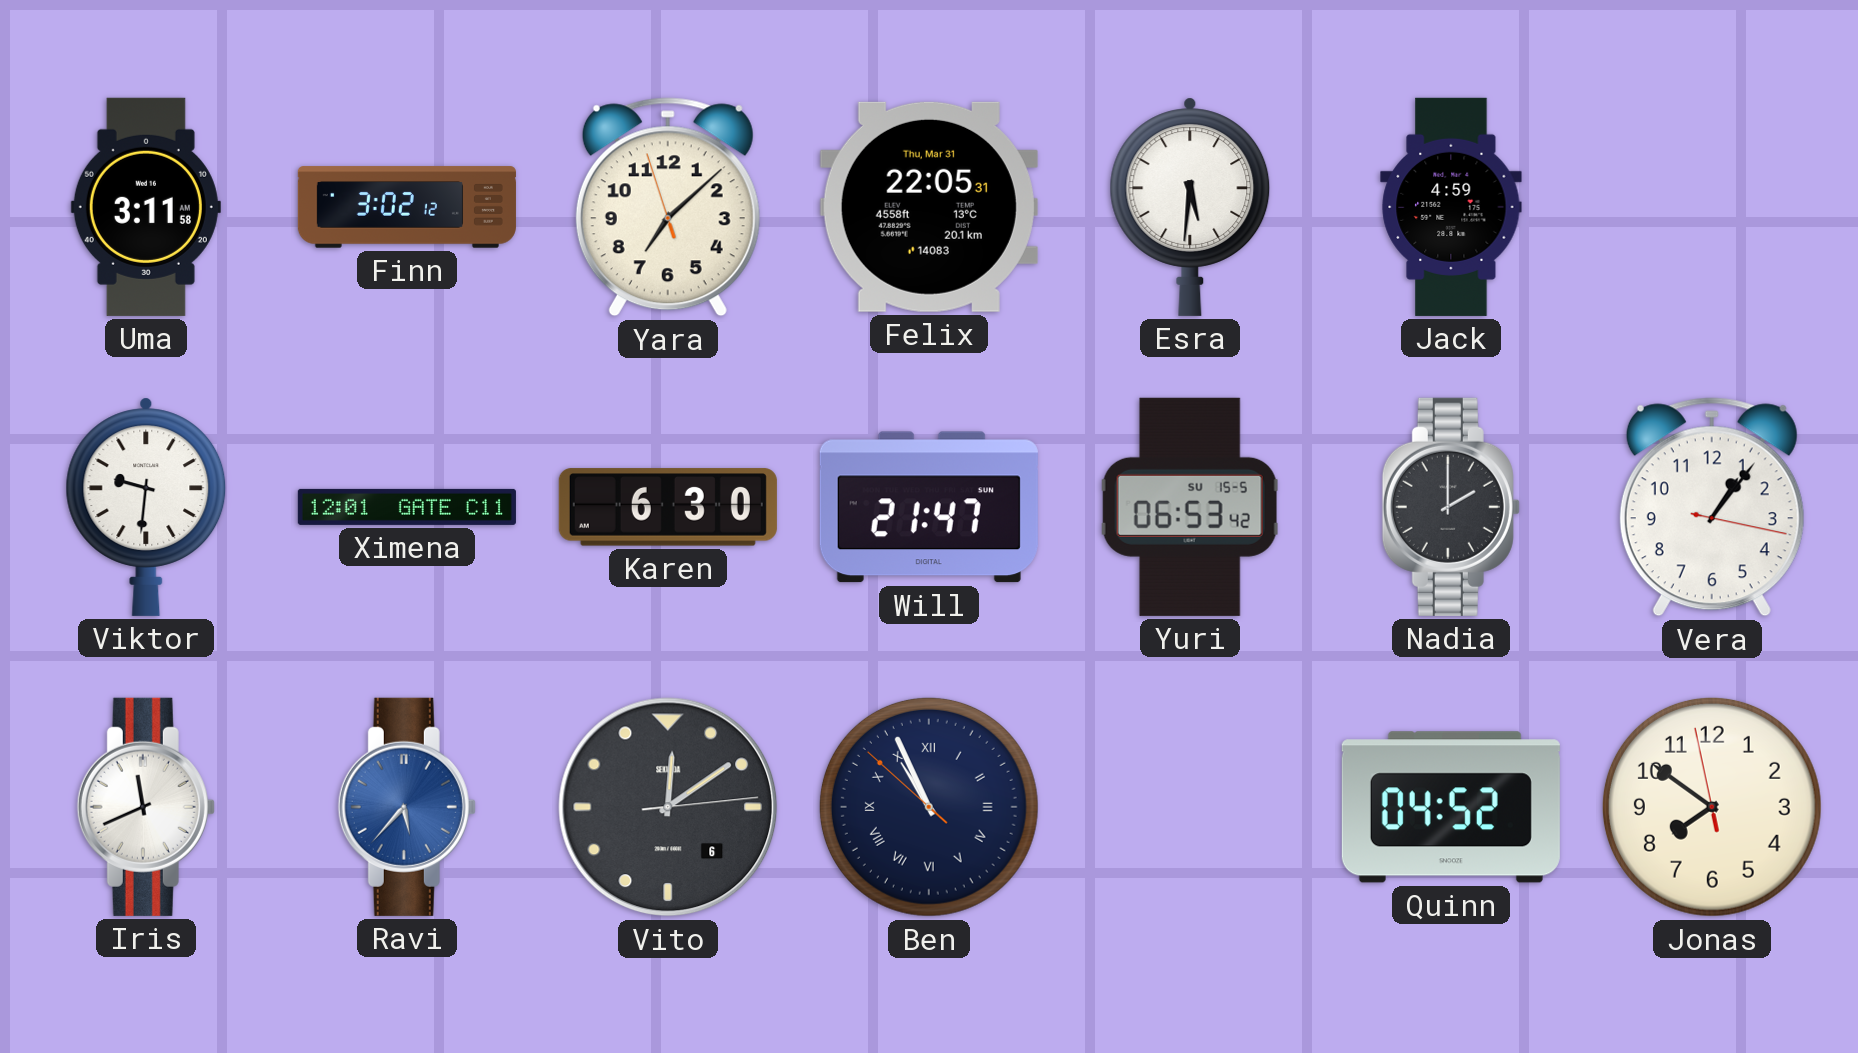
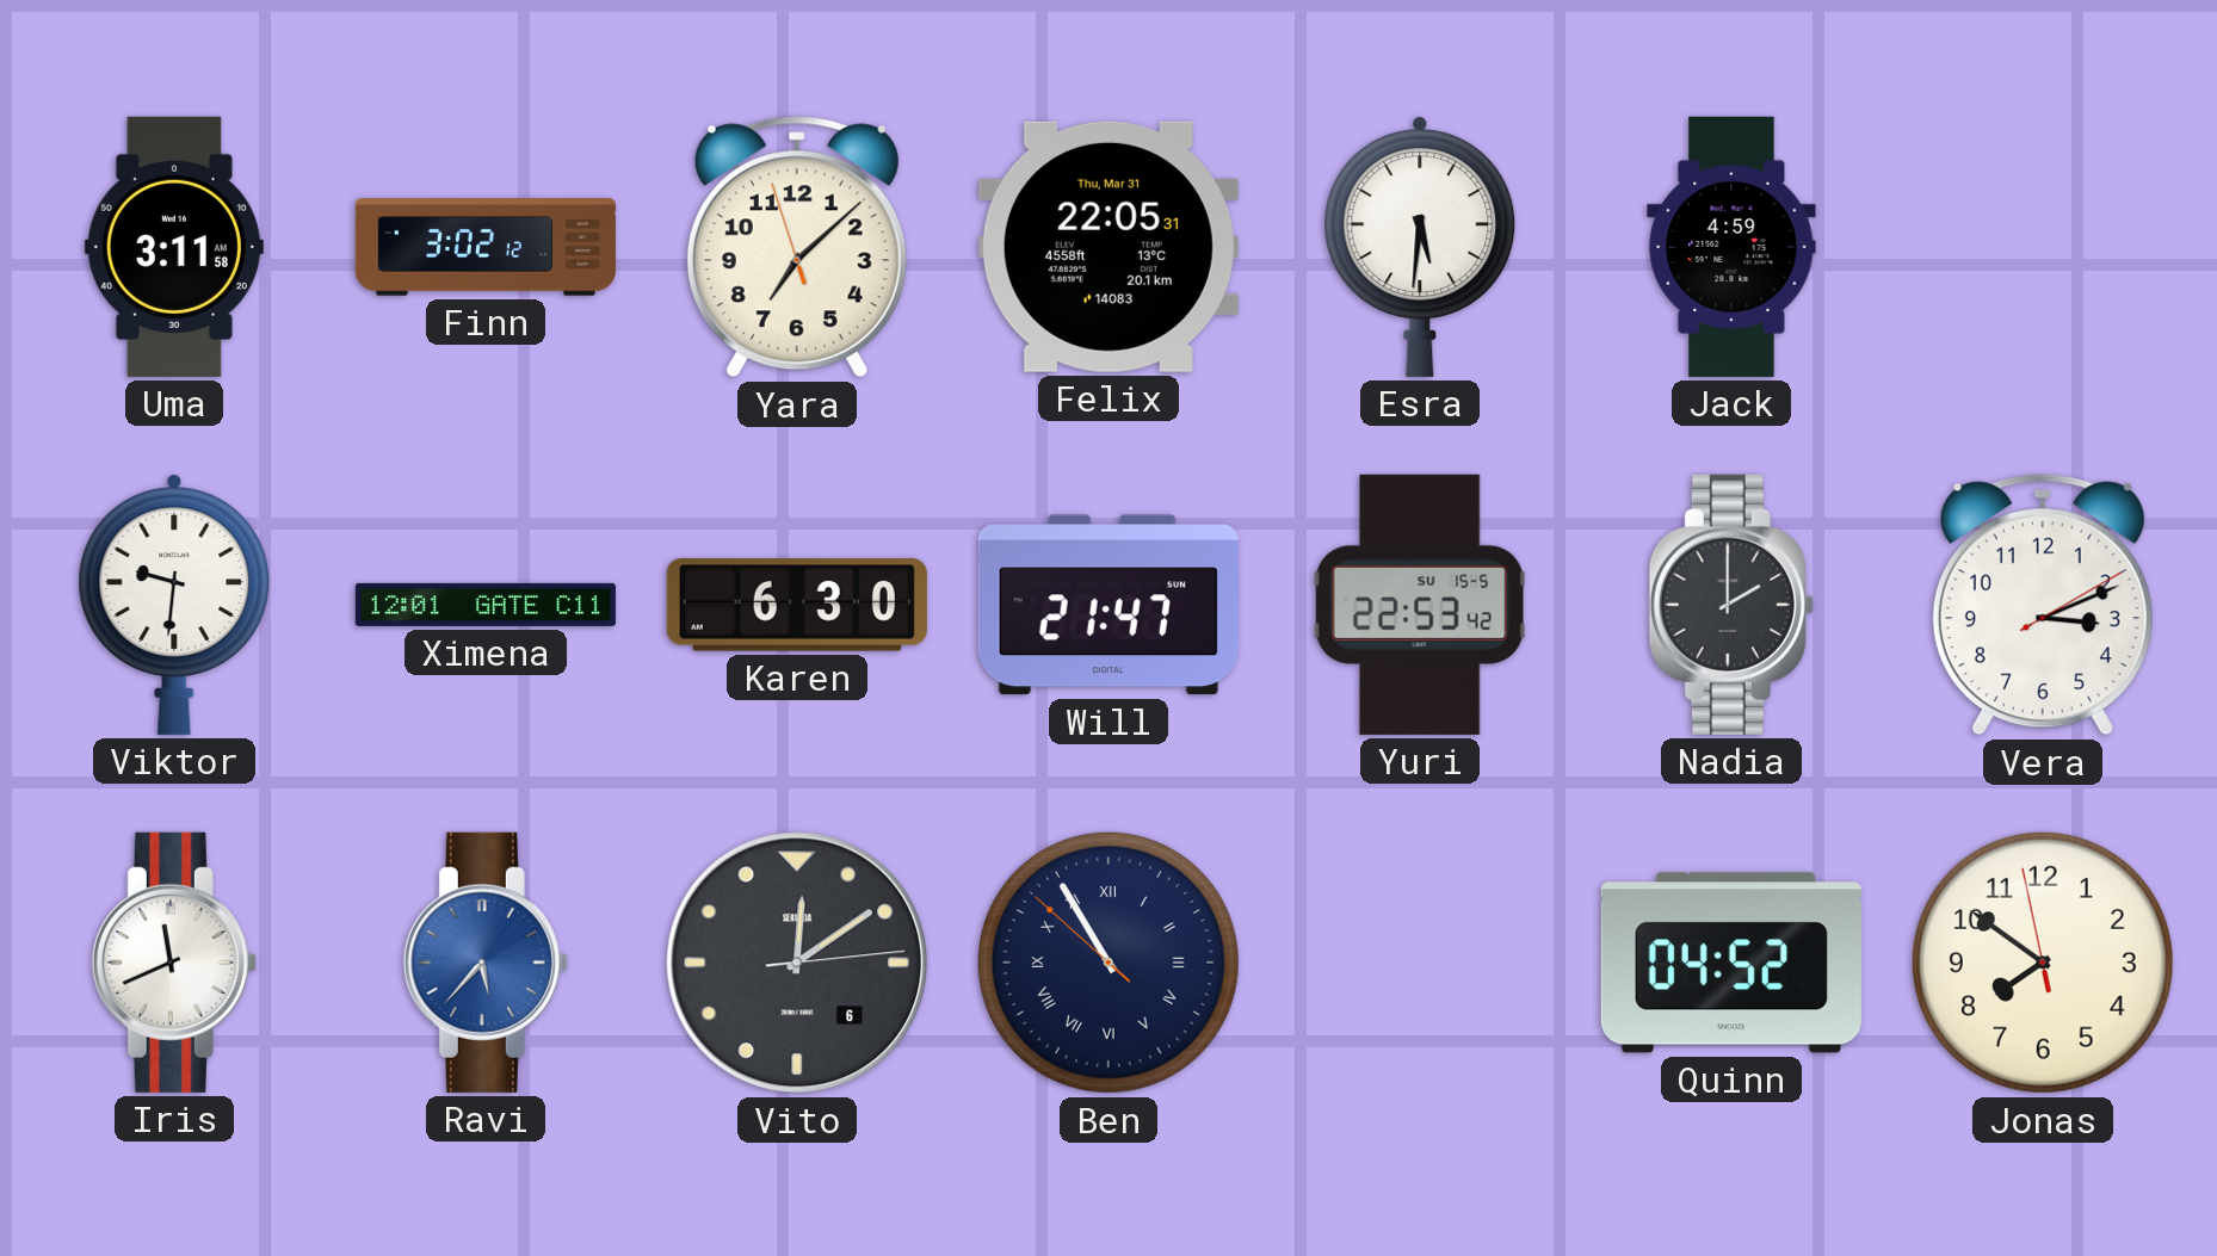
Yuri: 06:53 -> 22:53
Vera: 1:06 -> 3:11
Ben: 10:55 -> 10:54
